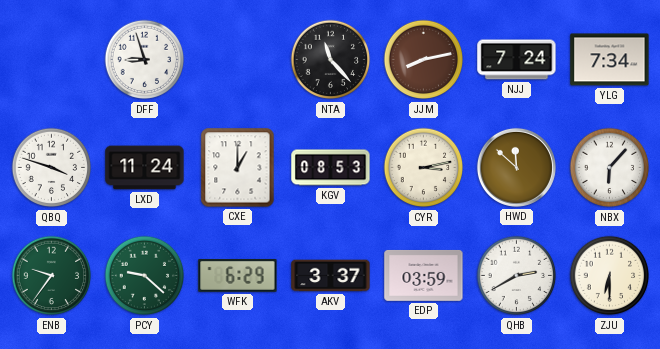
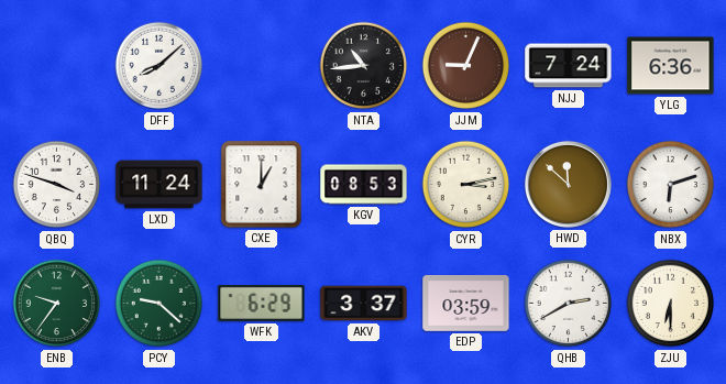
DFF: 8:57 -> 8:08
NTA: 11:23 -> 10:44
JJM: 8:13 -> 9:04
YLG: 7:34 -> 6:36
NBX: 6:07 -> 6:12
